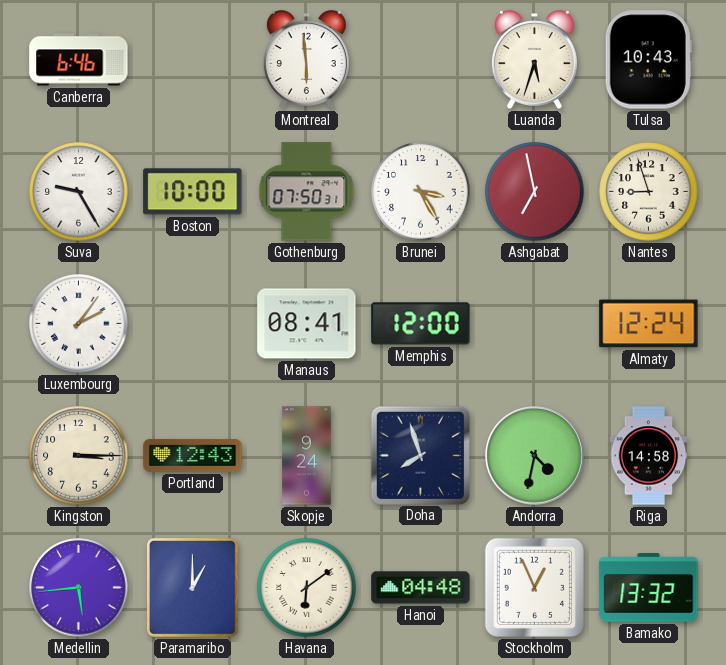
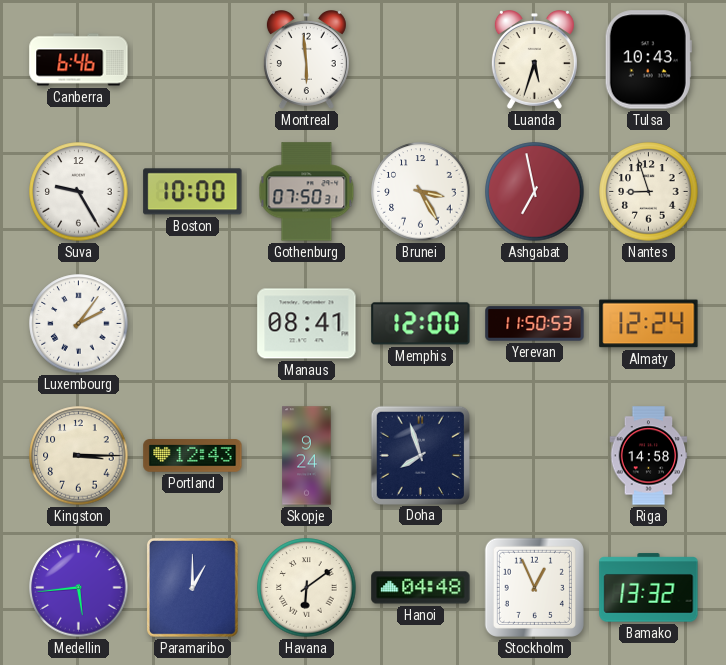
Yerevan: none -> 11:50
Andorra: 4:32 -> none
